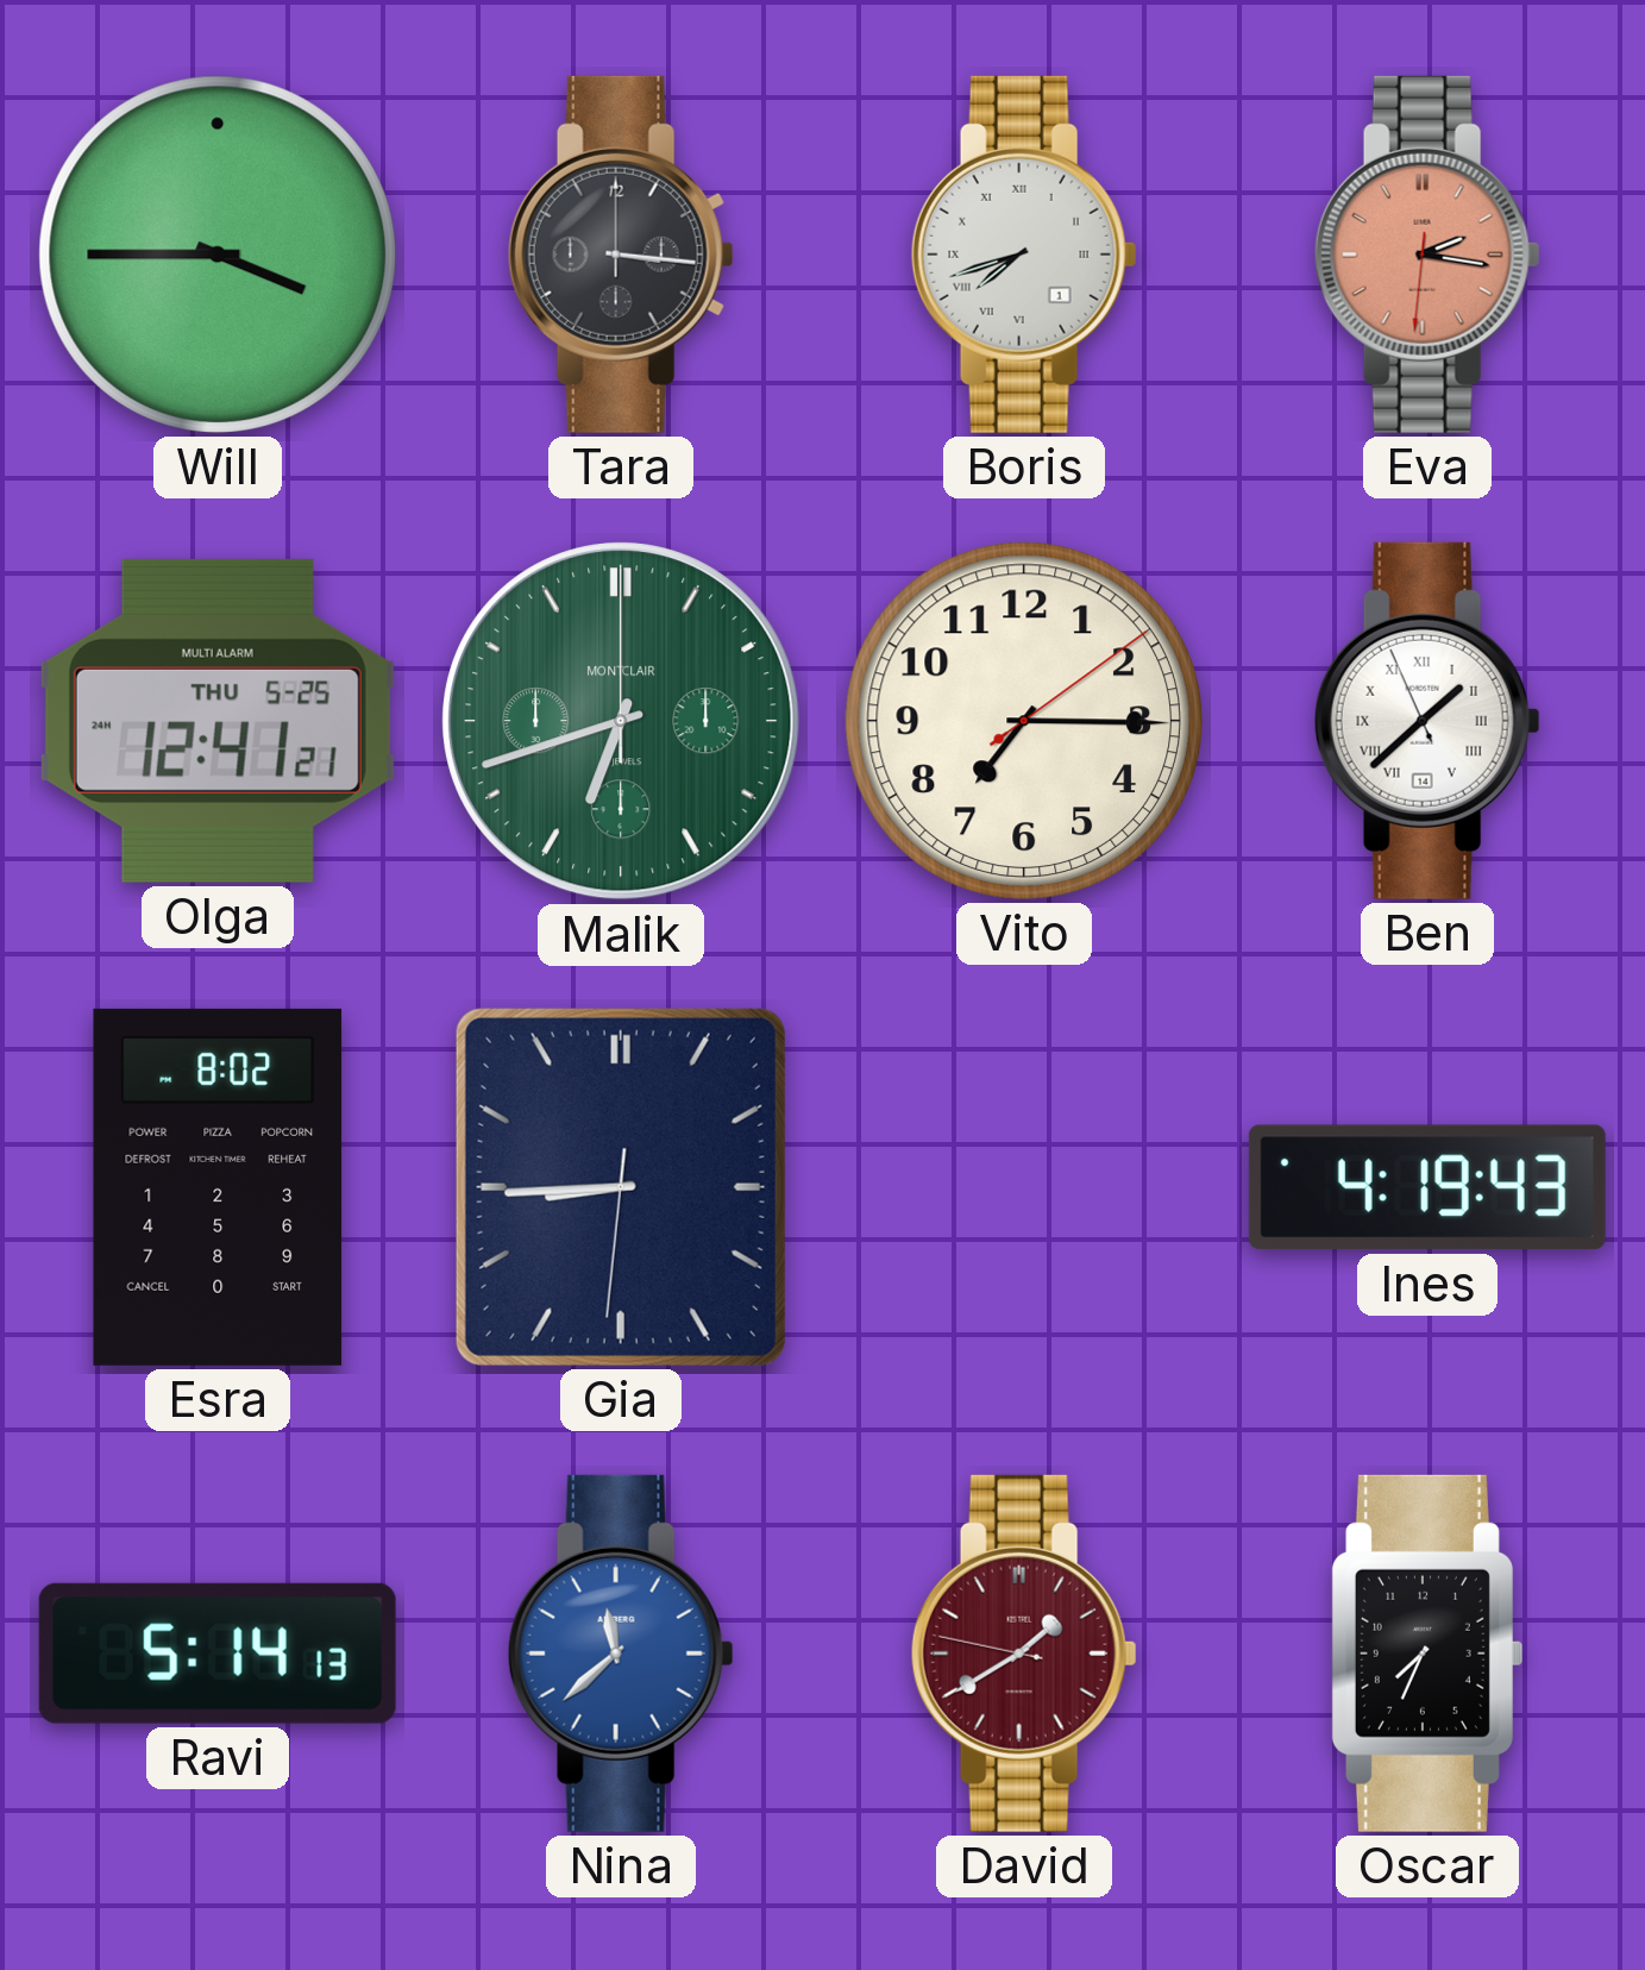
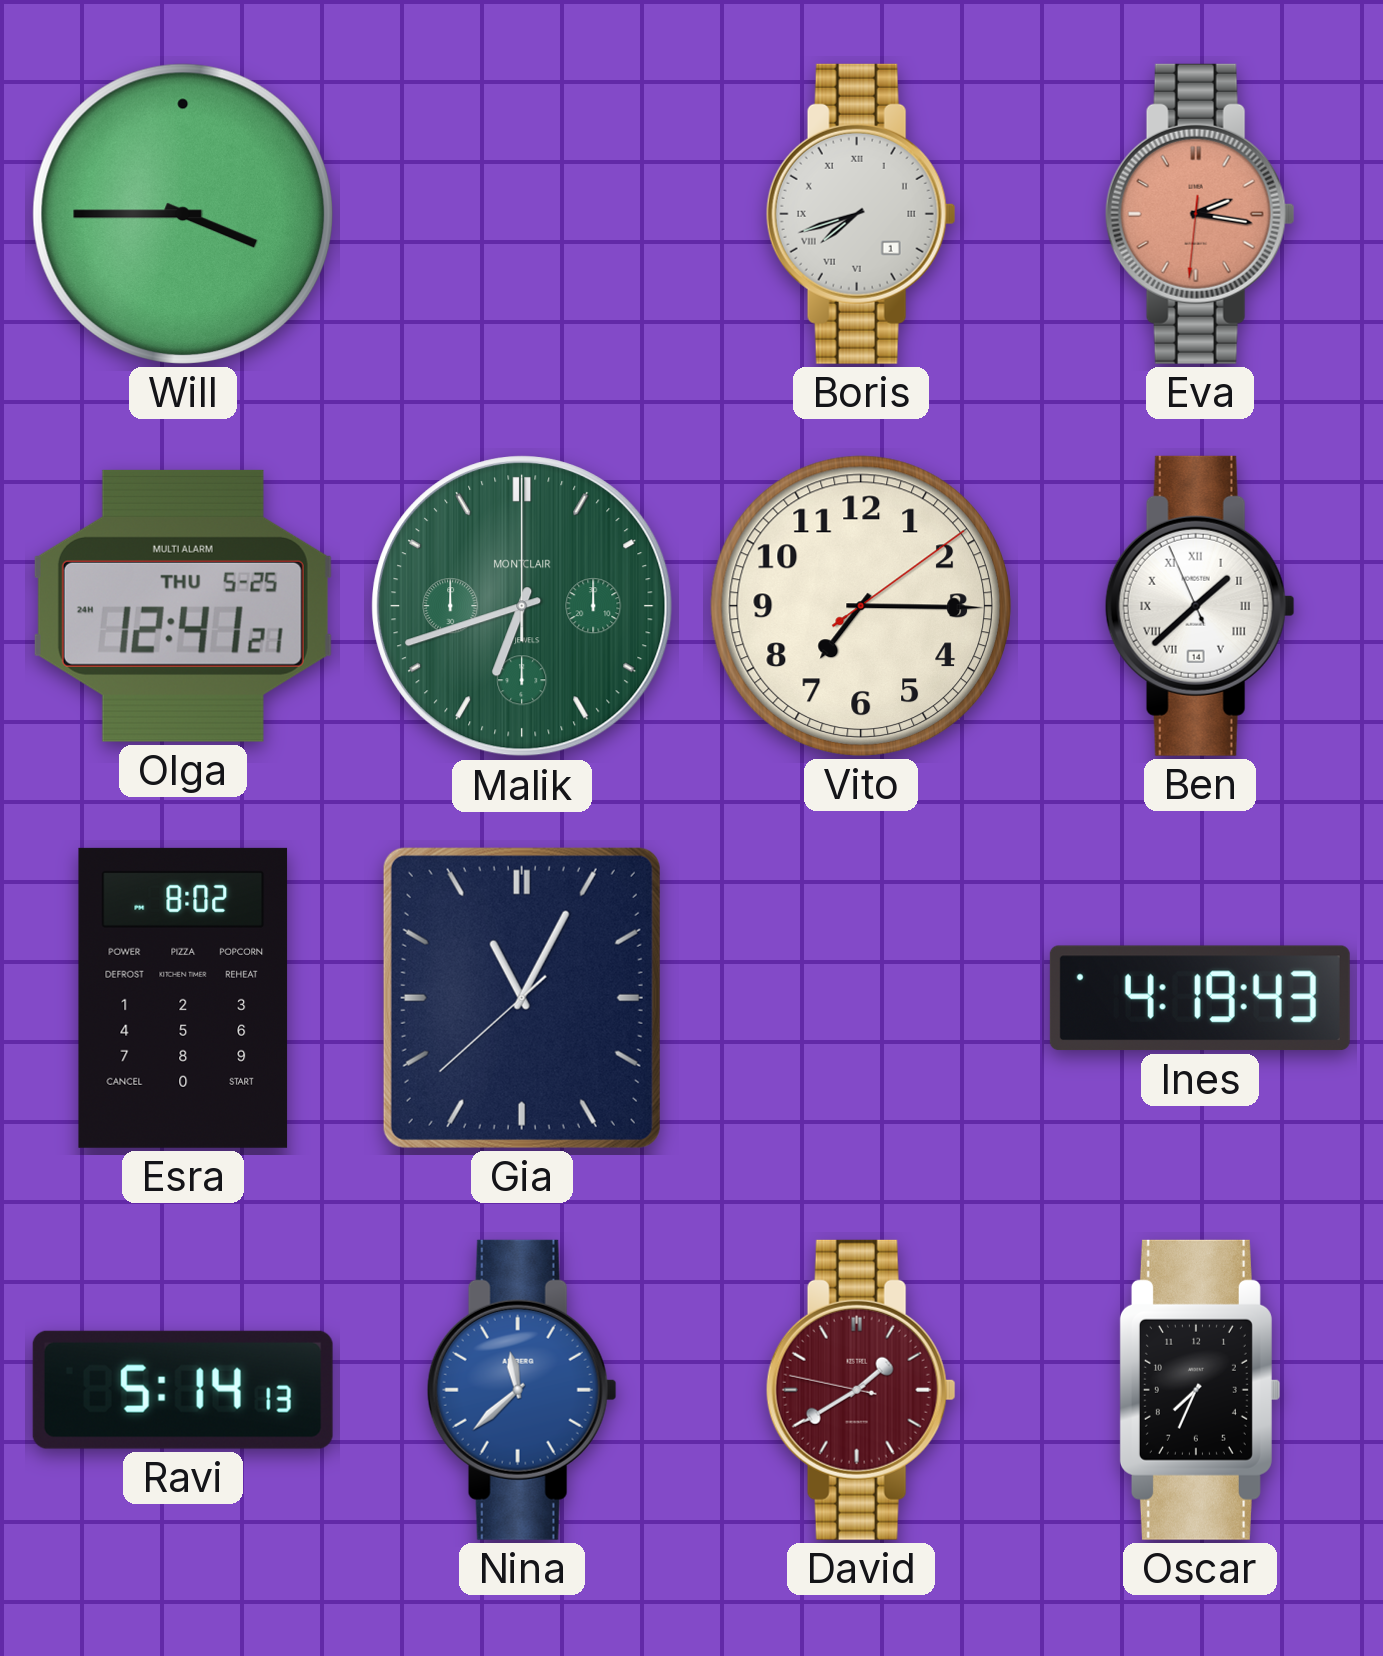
Tara: 3:16 -> none
Gia: 8:44 -> 11:04
